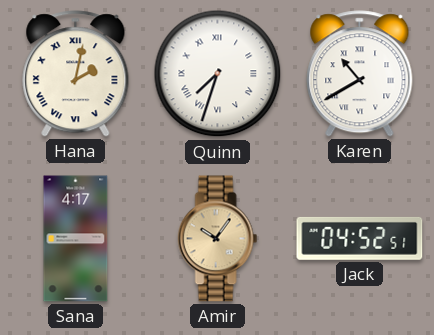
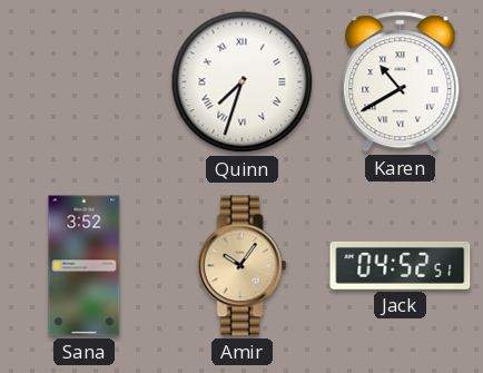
Hana: 2:02 -> none
Sana: 4:17 -> 3:52
